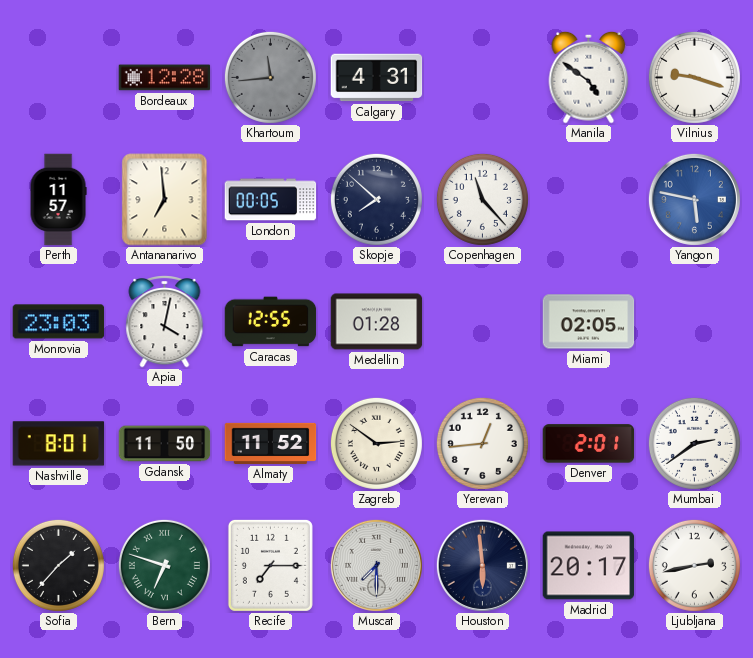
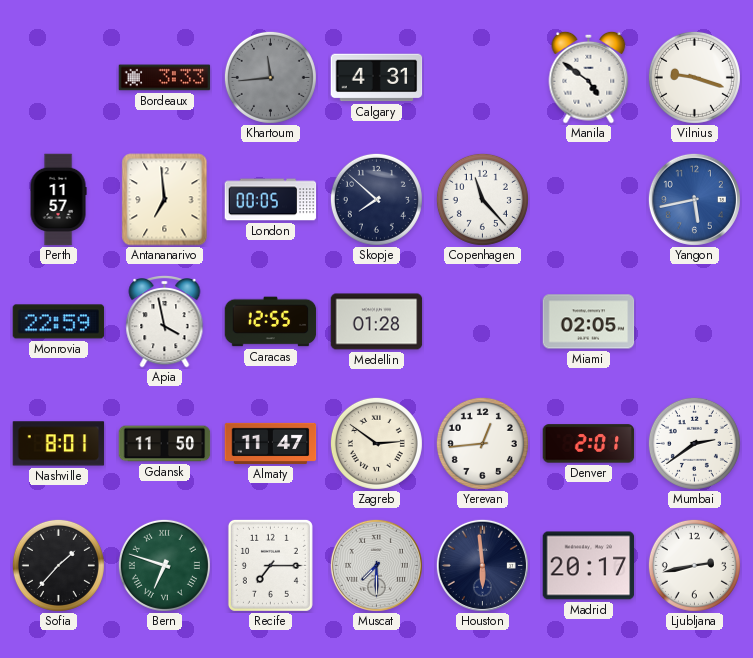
Bordeaux: 12:28 -> 3:33
Yangon: 5:47 -> 5:43
Monrovia: 23:03 -> 22:59
Apia: 4:02 -> 3:58
Almaty: 11:52 -> 11:47
